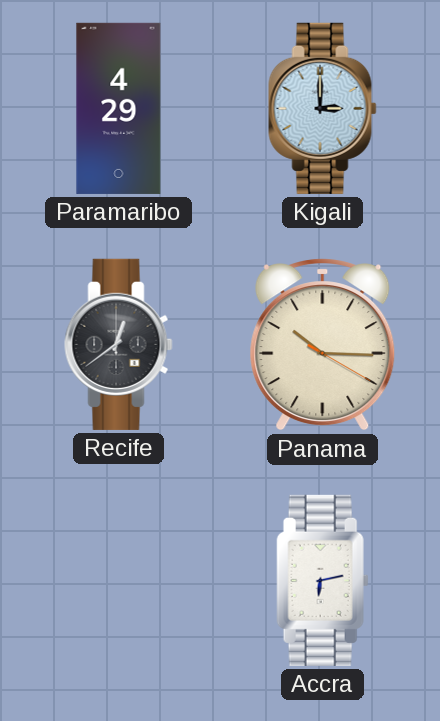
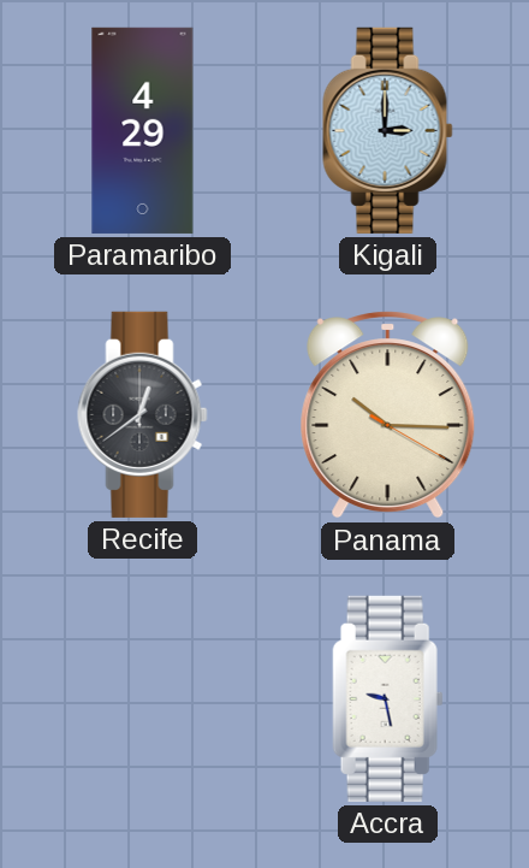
Accra: 6:13 -> 9:28
